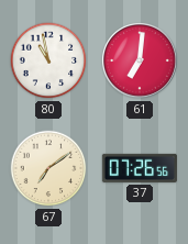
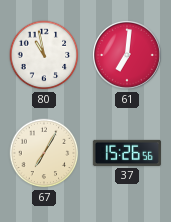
67: 7:09 -> 7:05
37: 07:26 -> 15:26
